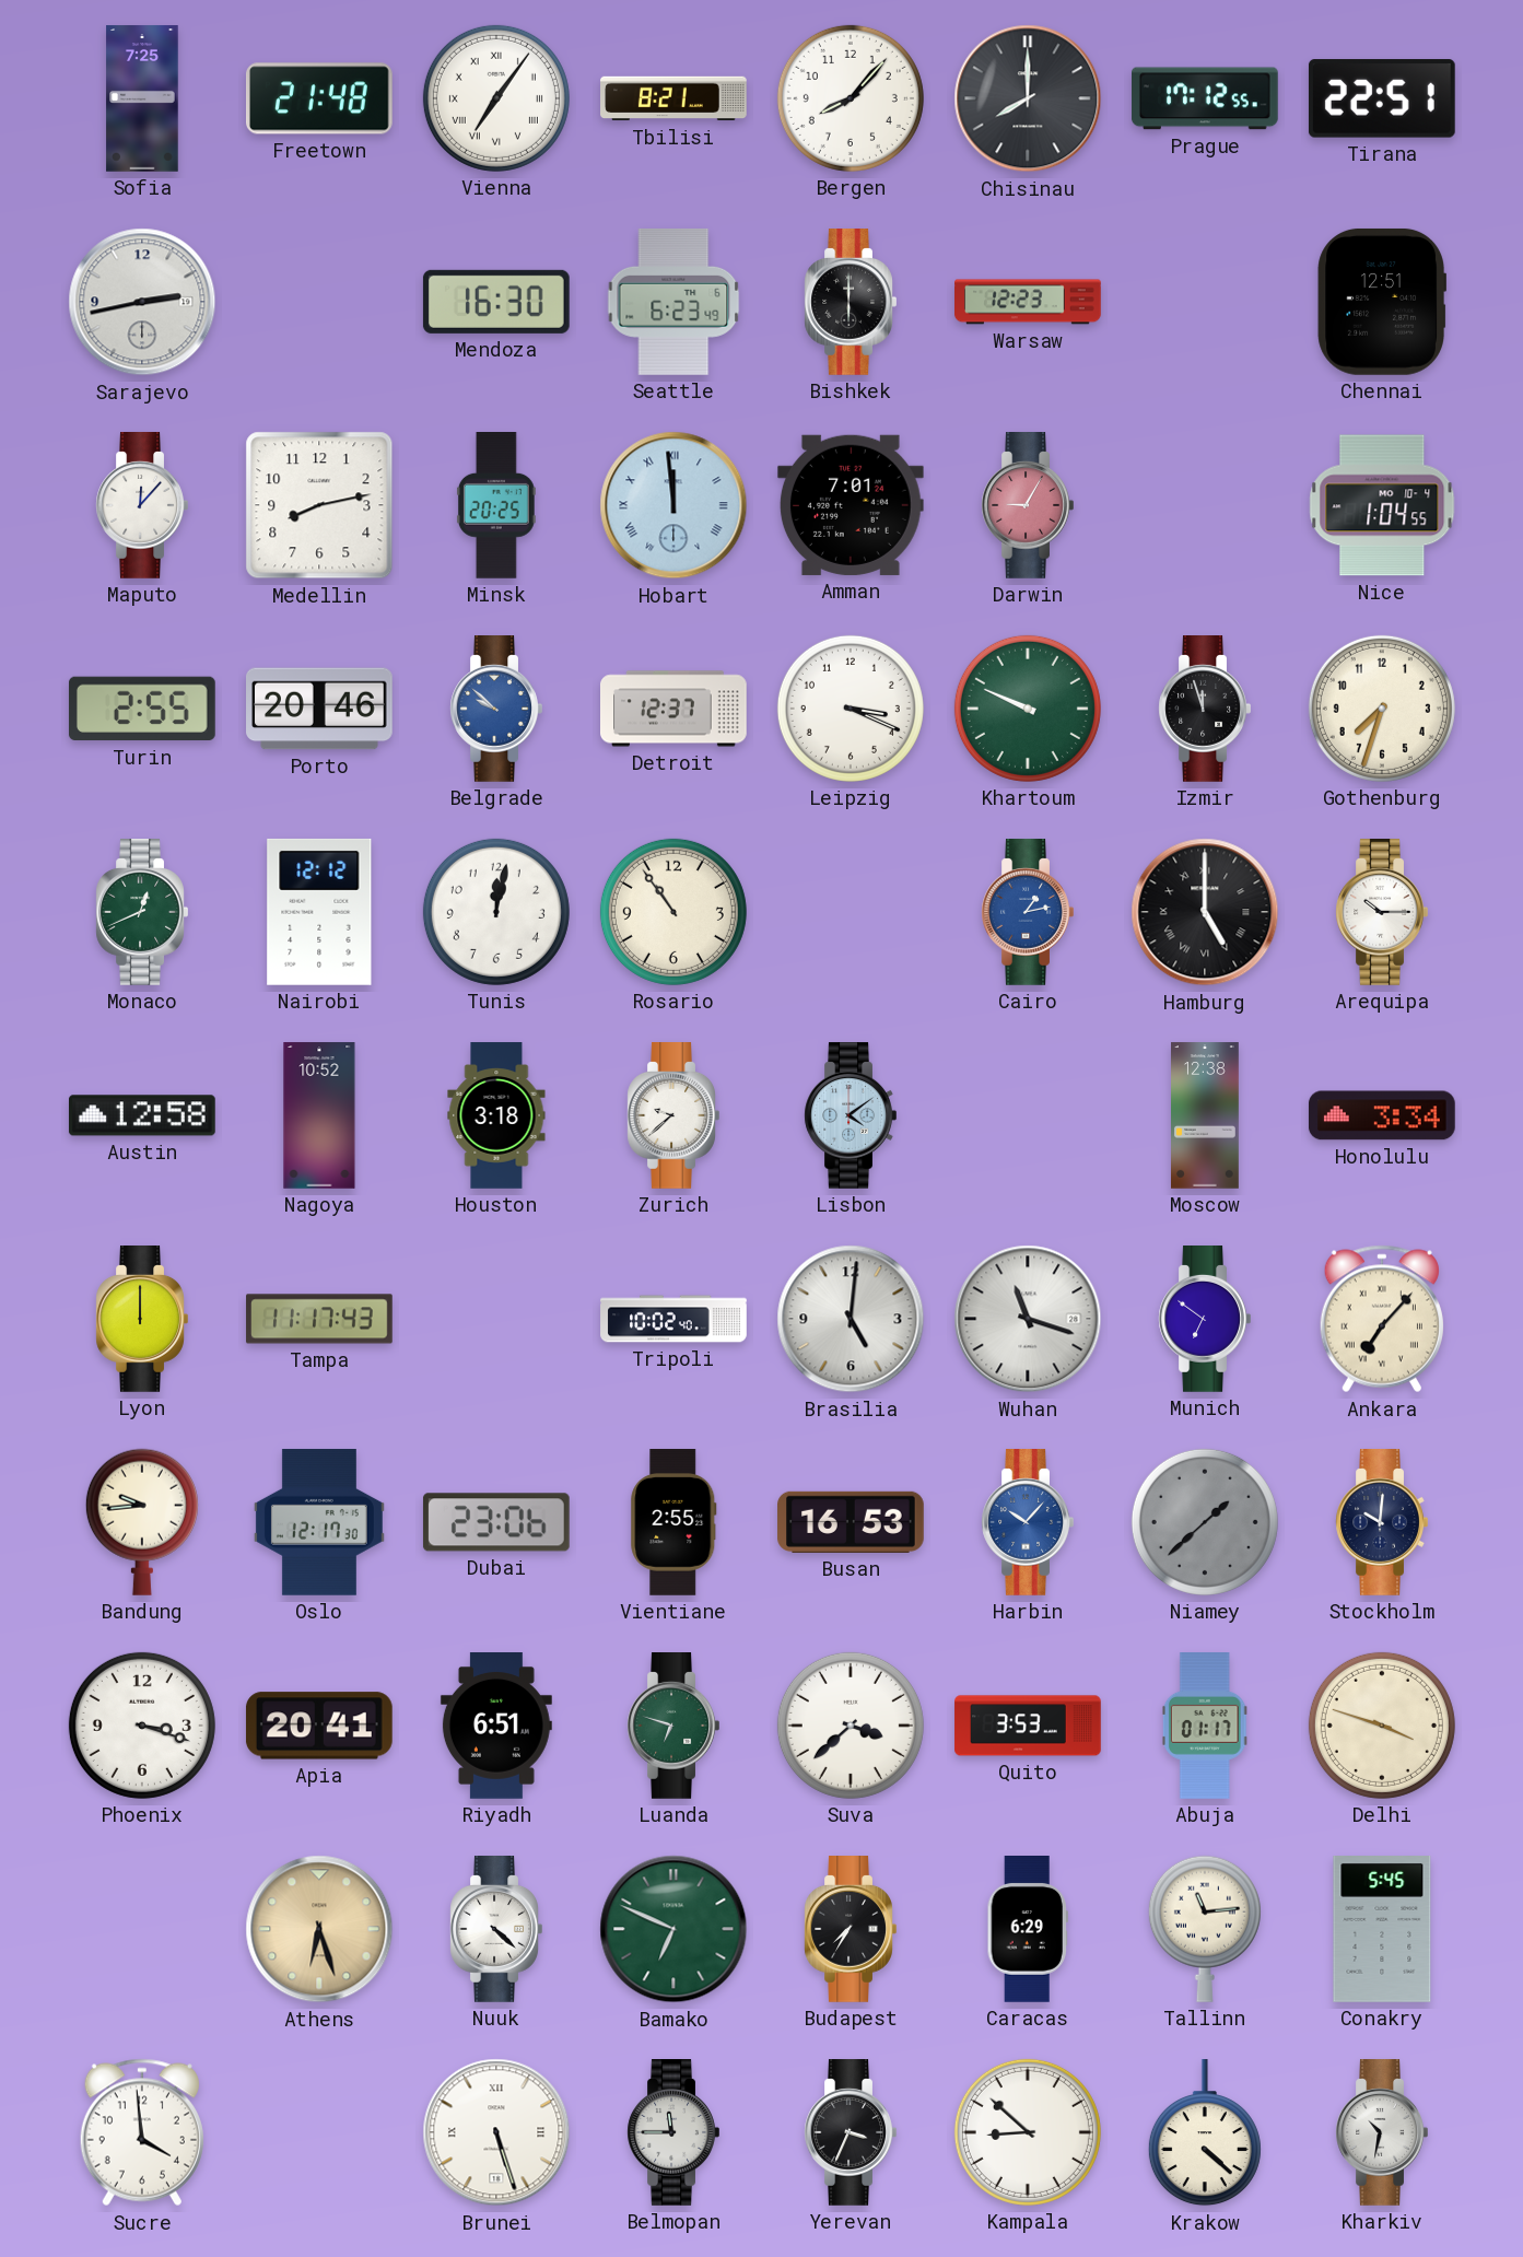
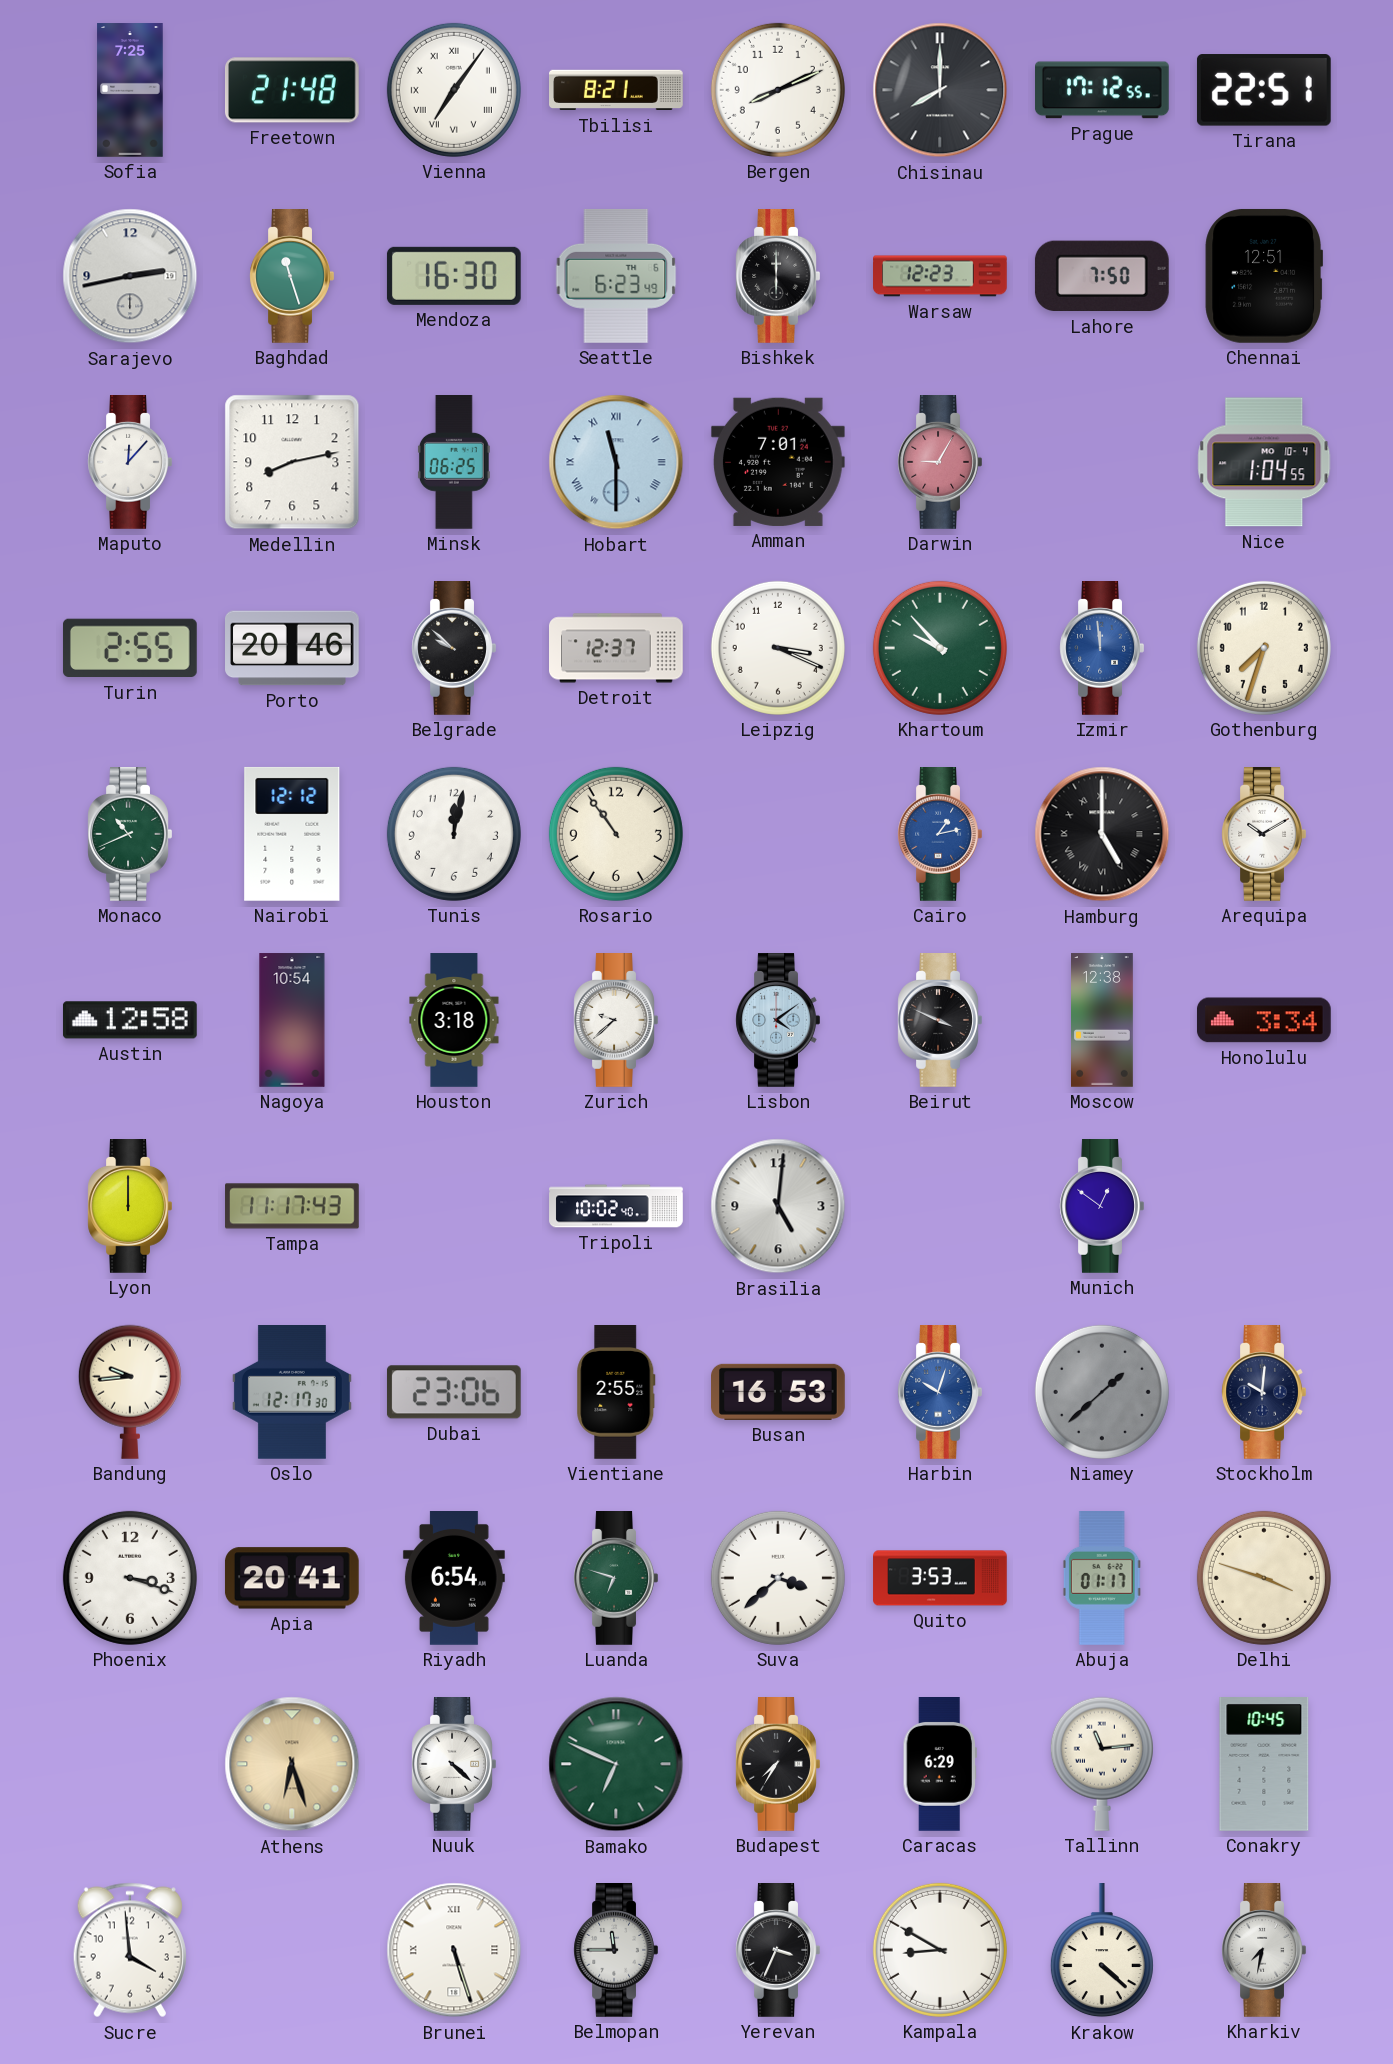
Bergen: 8:07 -> 8:11
Baghdad: none -> 11:27
Lahore: none -> 7:50
Minsk: 20:25 -> 06:25
Hobart: 11:59 -> 11:30
Belgrade dial: blue -> black
Khartoum: 9:49 -> 9:53
Izmir: 11:57 -> 11:59
Izmir dial: black -> blue
Monaco: 12:41 -> 10:41
Arequipa: 10:15 -> 10:10
Nagoya: 10:52 -> 10:54
Beirut: none -> 3:49
Wuhan: 11:18 -> none
Munich: 6:51 -> 12:51
Ankara: 7:07 -> none
Harbin: 10:07 -> 10:03
Riyadh: 6:51 -> 6:54
Conakry: 5:45 -> 10:45
Kampala: 8:52 -> 8:50
Kharkiv: 10:32 -> 7:32
